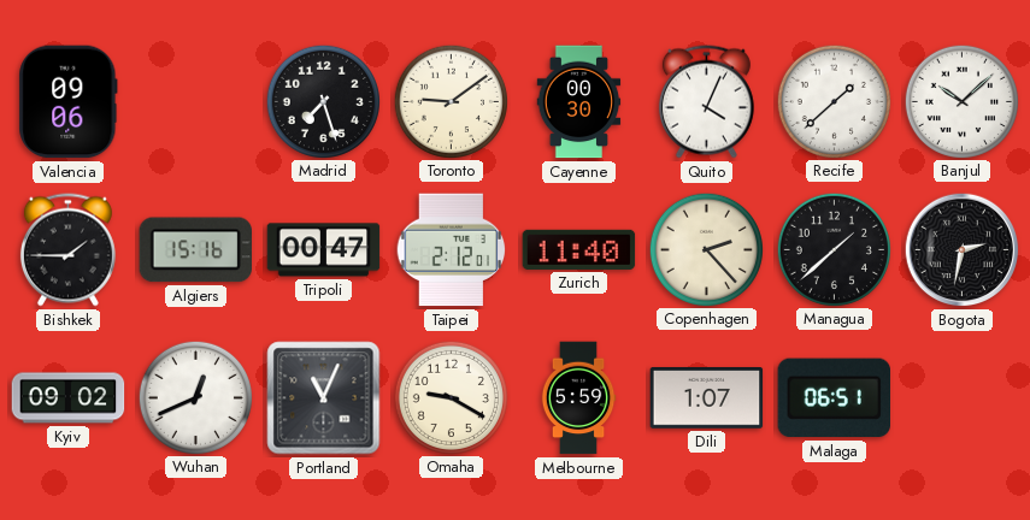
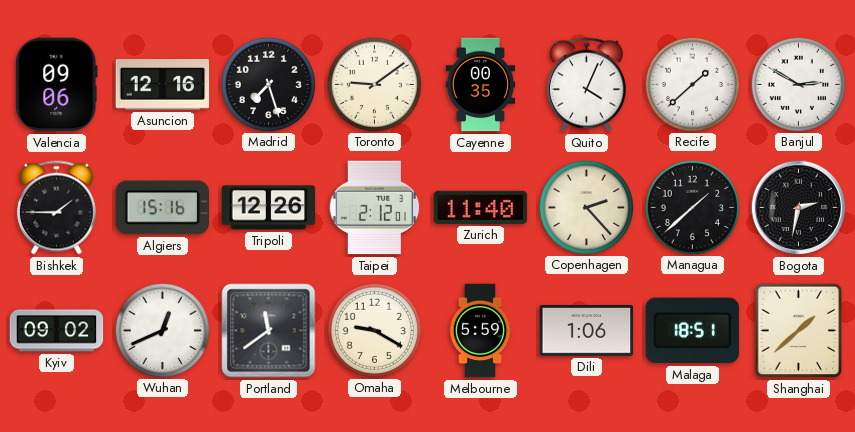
Asuncion: none -> 12:16
Cayenne: 00:30 -> 00:35
Banjul: 10:08 -> 2:50
Tripoli: 00:47 -> 12:26
Portland: 11:04 -> 11:39
Dili: 1:07 -> 1:06
Malaga: 06:51 -> 18:51
Shanghai: none -> 1:38
